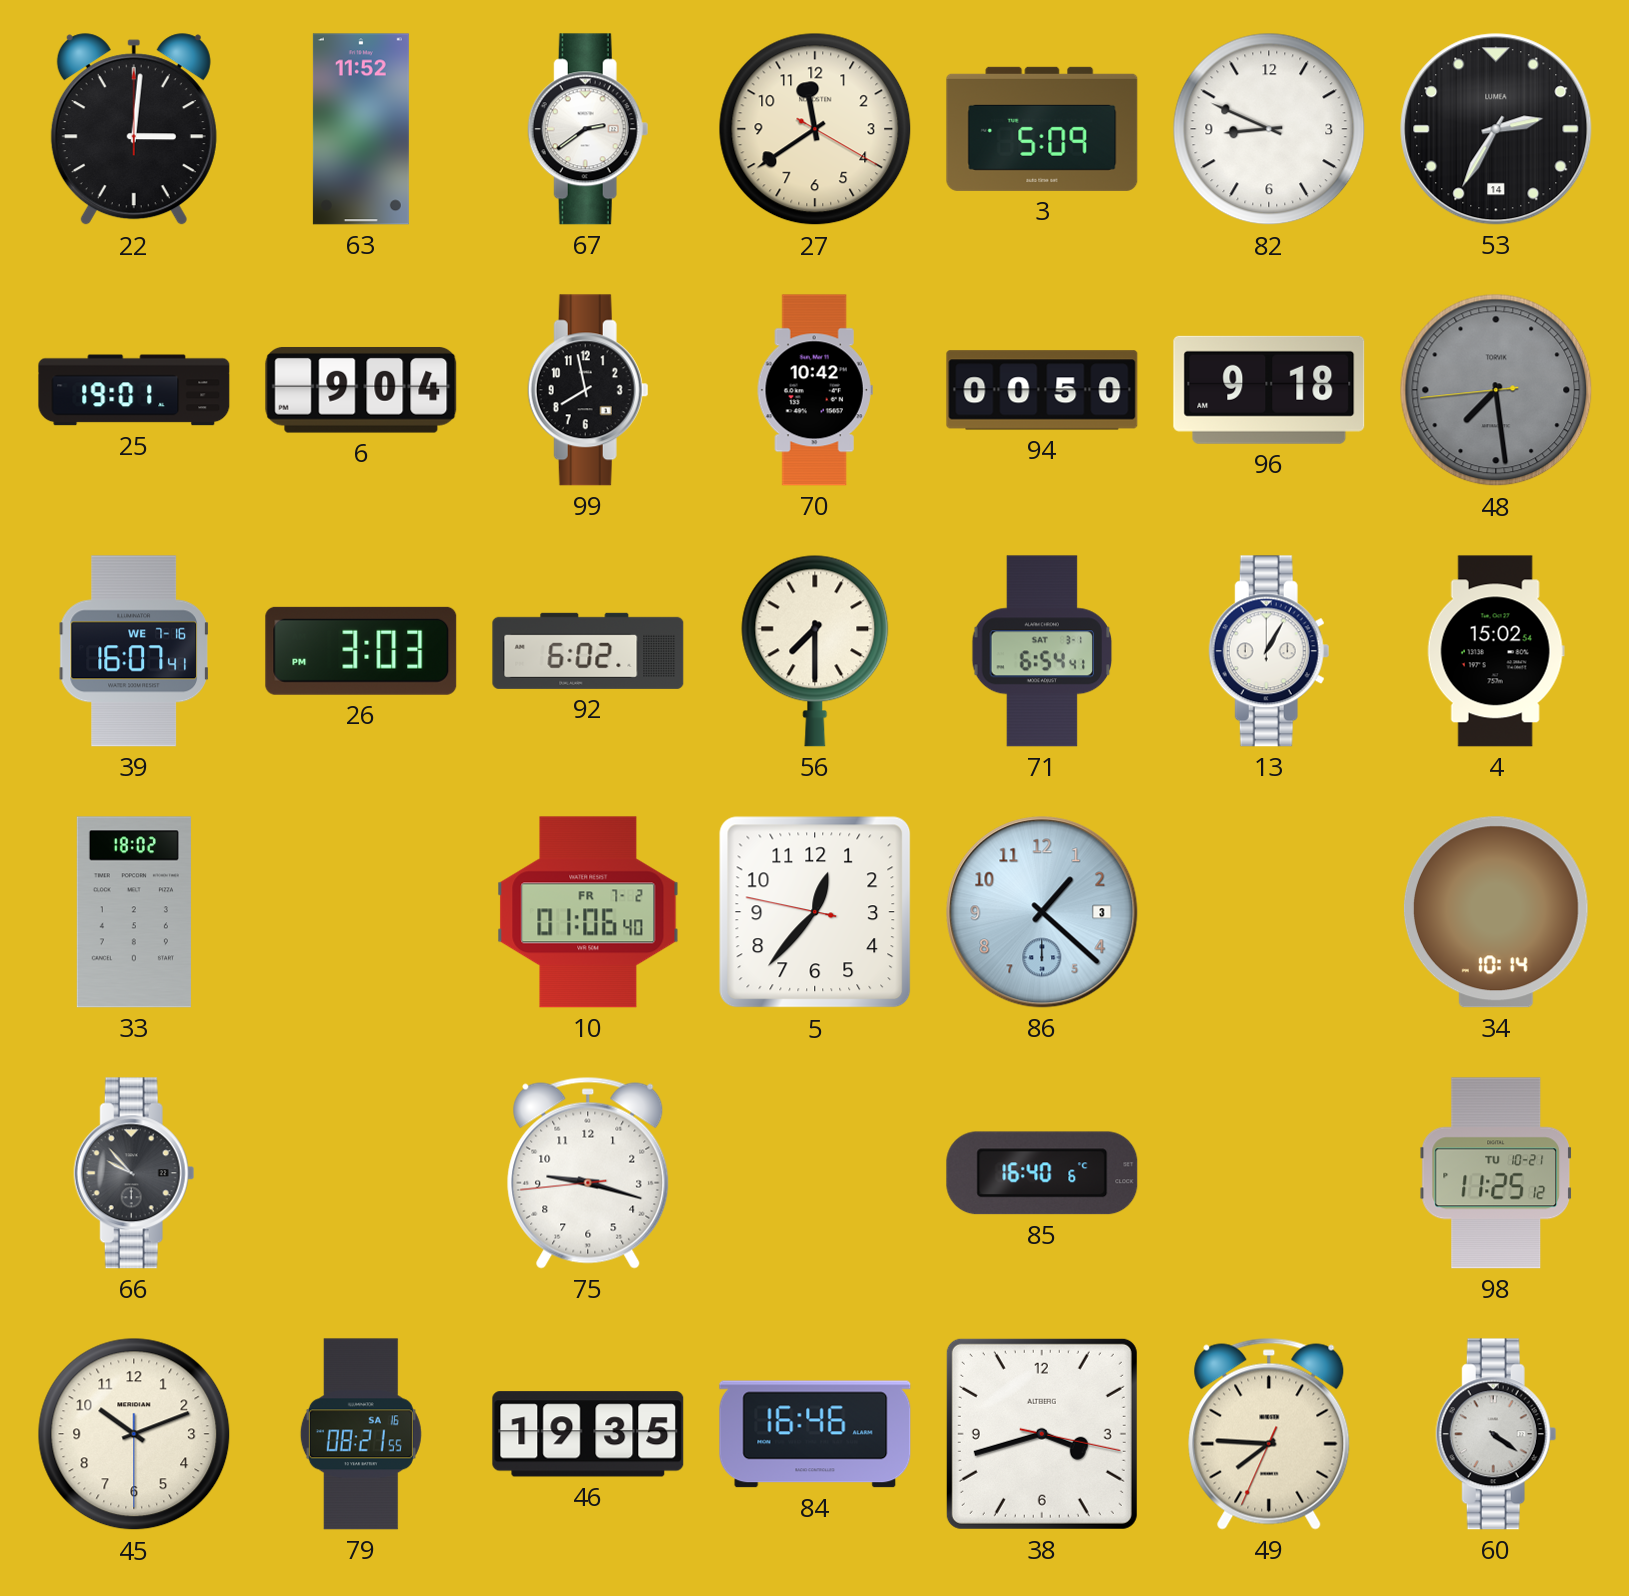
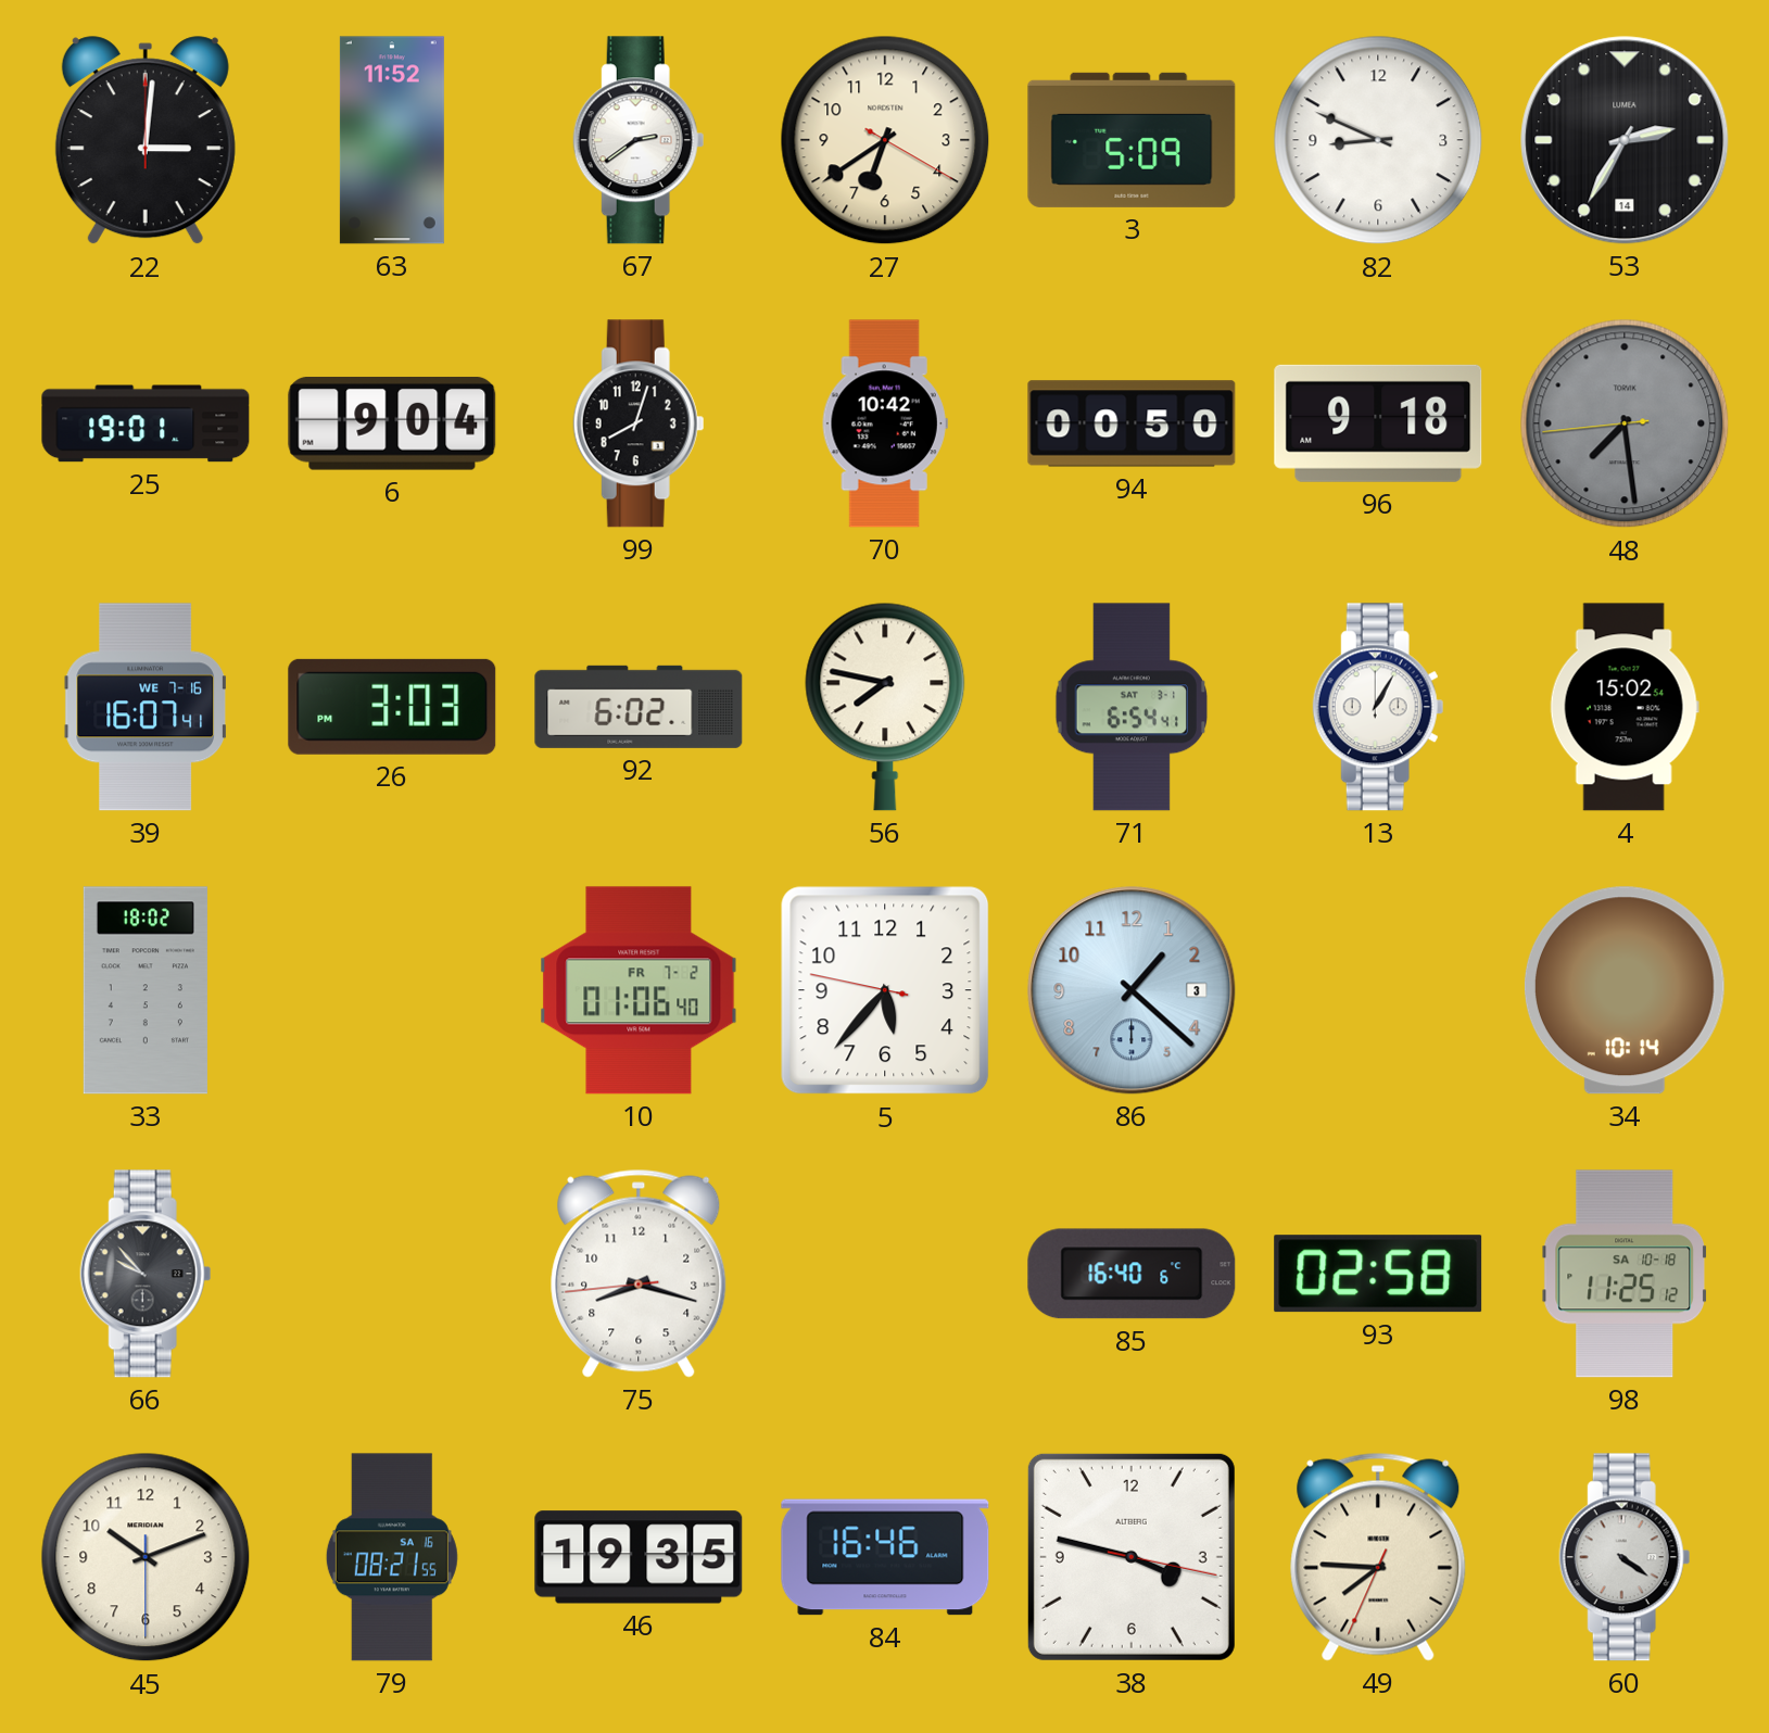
27: 11:39 -> 6:39
99: 7:58 -> 8:03
56: 7:30 -> 7:47
5: 12:36 -> 5:36
75: 9:17 -> 8:17
93: none -> 02:58
98 date: TU 10-21 -> SA 10-18
38: 3:42 -> 3:47
